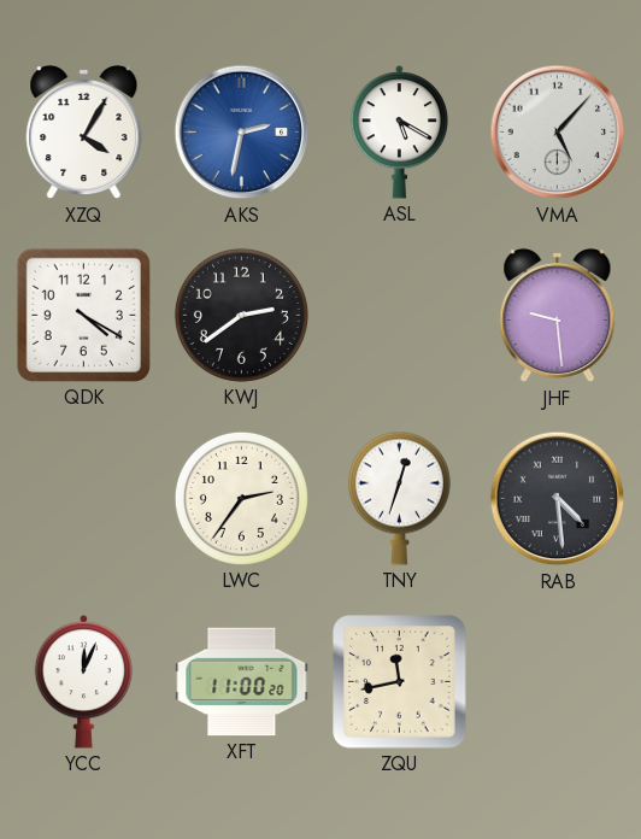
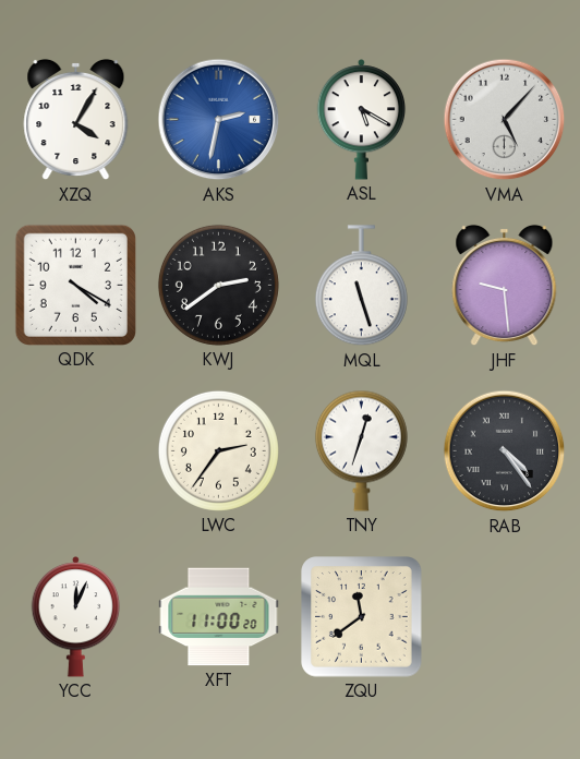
MQL: none -> 11:27
RAB: 4:29 -> 4:24
ZQU: 11:43 -> 11:39
